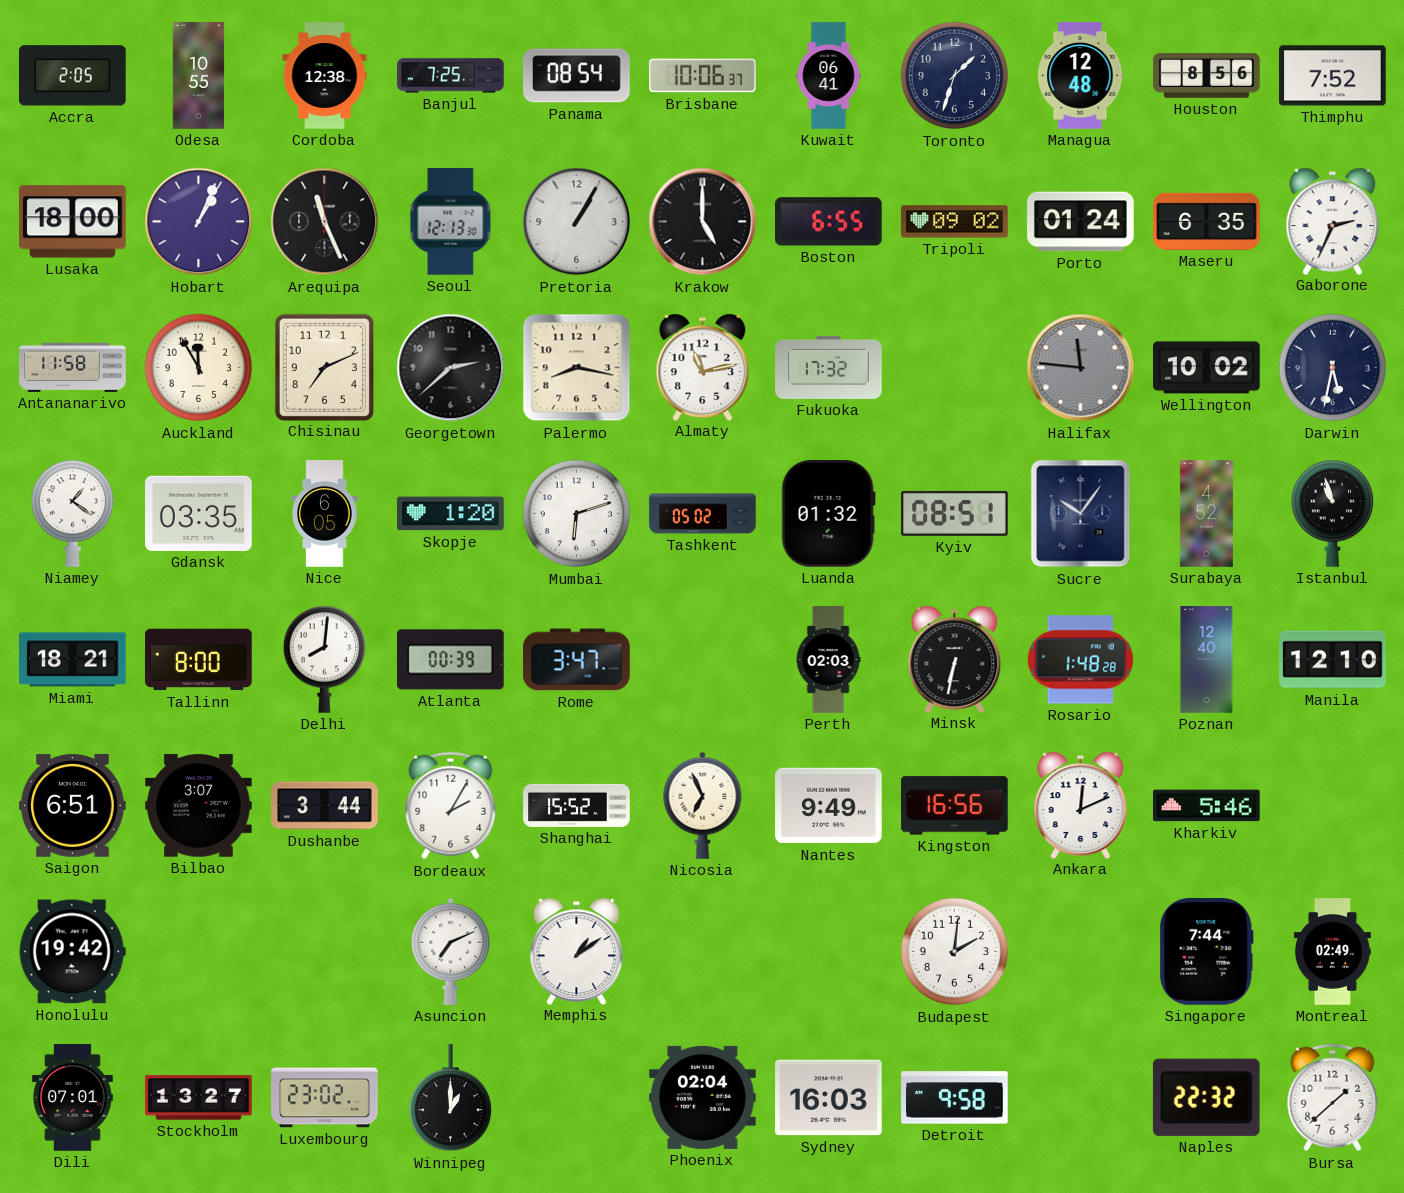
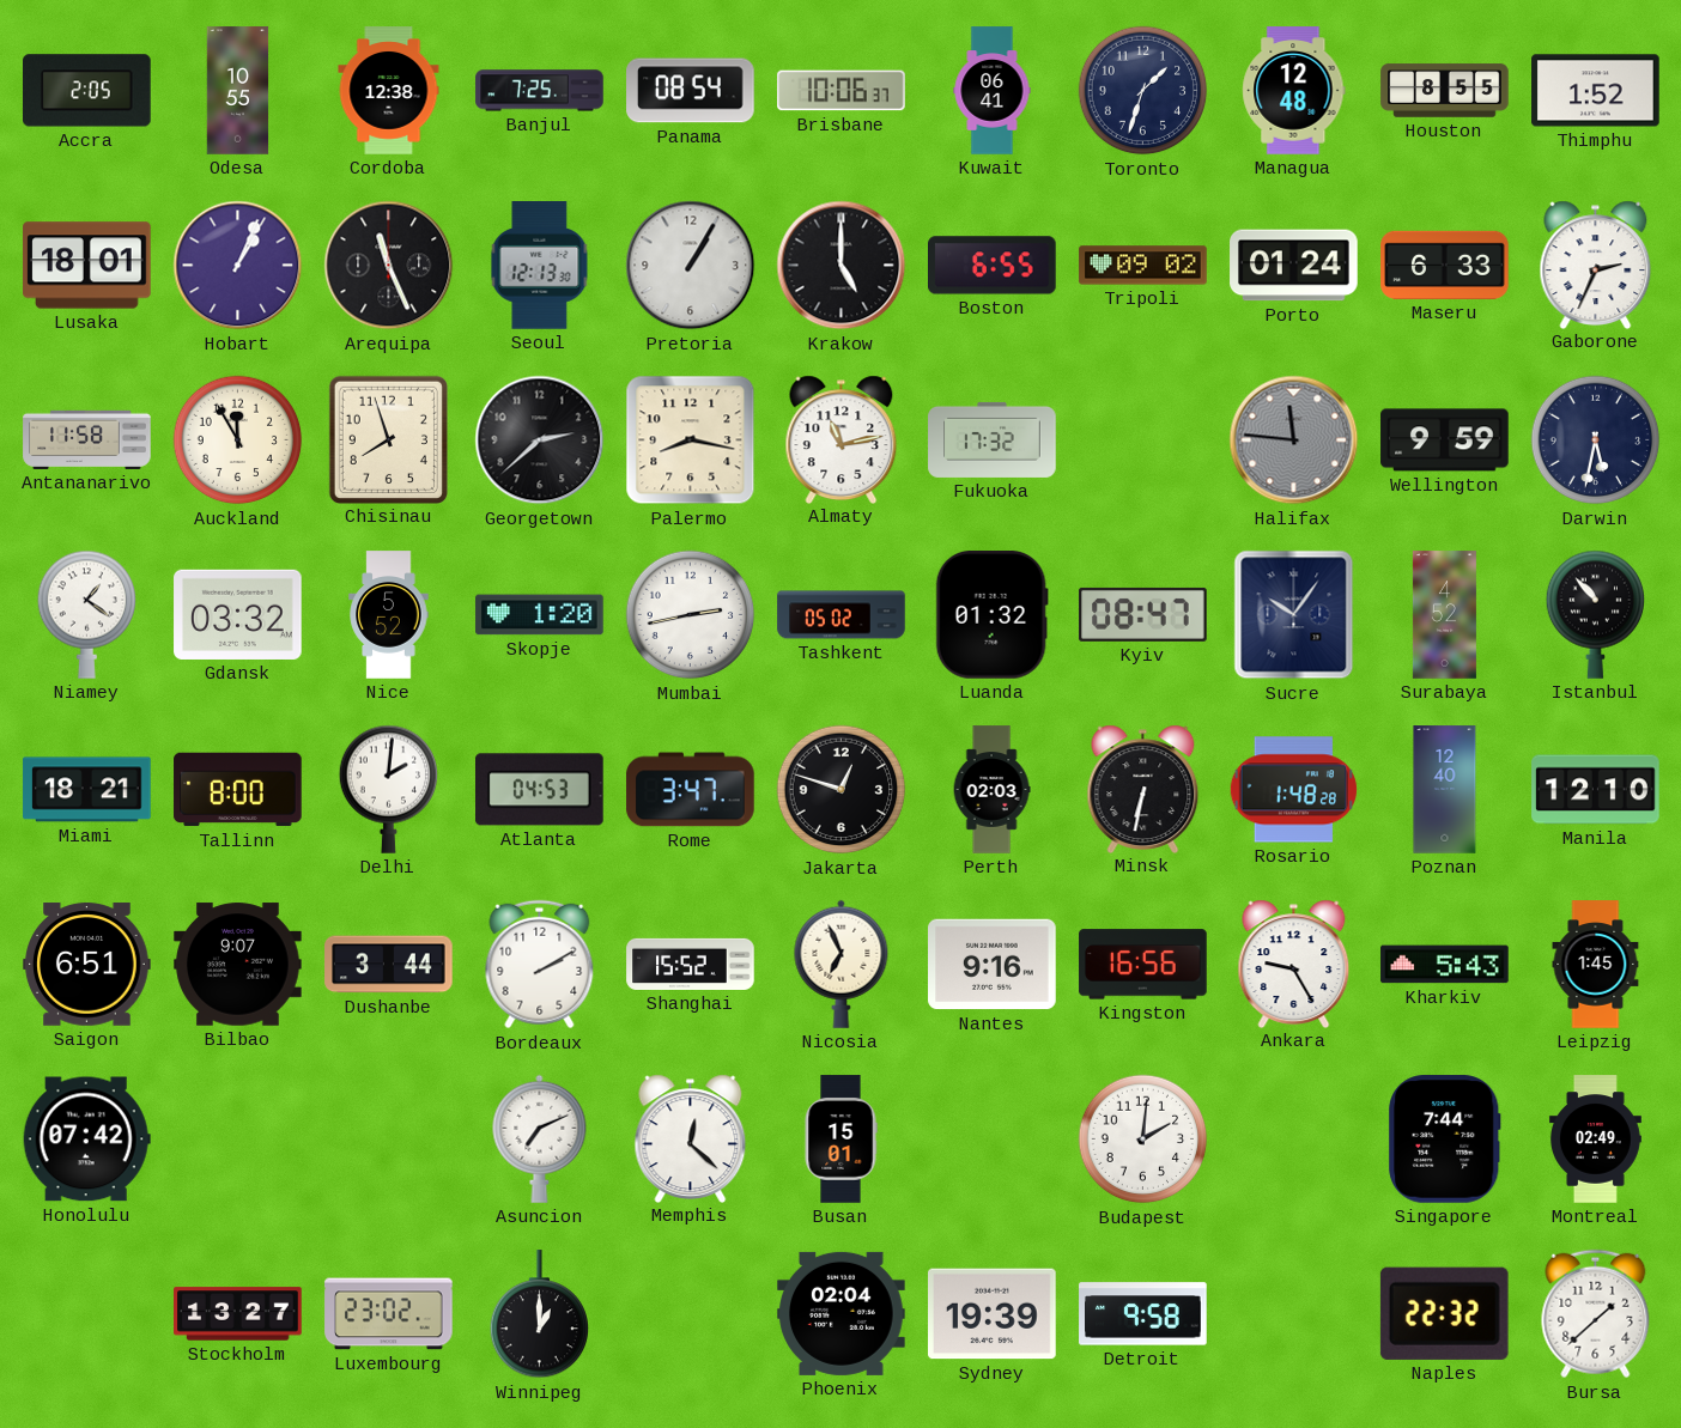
Houston: 8:56 -> 8:55
Thimphu: 7:52 -> 1:52
Lusaka: 18:00 -> 18:01
Maseru: 6:35 -> 6:33
Chisinau: 7:11 -> 7:57
Wellington: 10:02 -> 9:59
Gdansk: 03:35 -> 03:32
Nice: 6:05 -> 5:52
Mumbai: 6:12 -> 2:43
Kyiv: 08:51 -> 08:47
Istanbul: 10:57 -> 10:53
Delhi: 8:01 -> 2:01
Atlanta: 00:39 -> 04:53
Jakarta: none -> 12:48
Bilbao: 3:07 -> 9:07
Bordeaux: 2:05 -> 2:10
Nantes: 9:49 -> 9:16
Ankara: 12:11 -> 9:25
Kharkiv: 5:46 -> 5:43
Leipzig: none -> 1:45
Honolulu: 19:42 -> 07:42
Memphis: 1:09 -> 12:22
Busan: none -> 15:01
Dili: 07:01 -> none
Sydney: 16:03 -> 19:39
